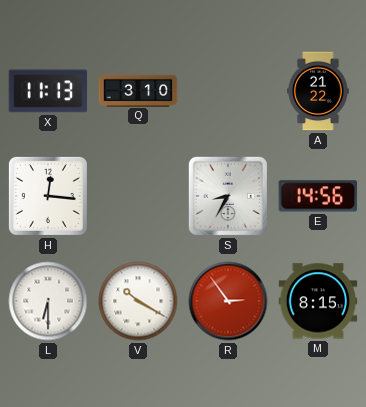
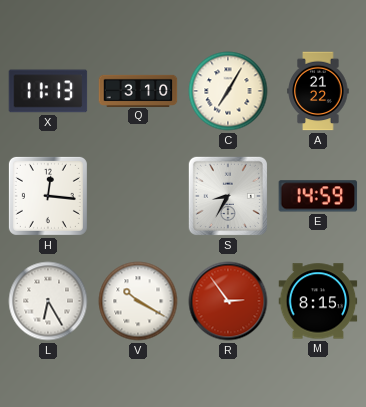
C: none -> 7:05
E: 14:56 -> 14:59
L: 6:30 -> 6:25
